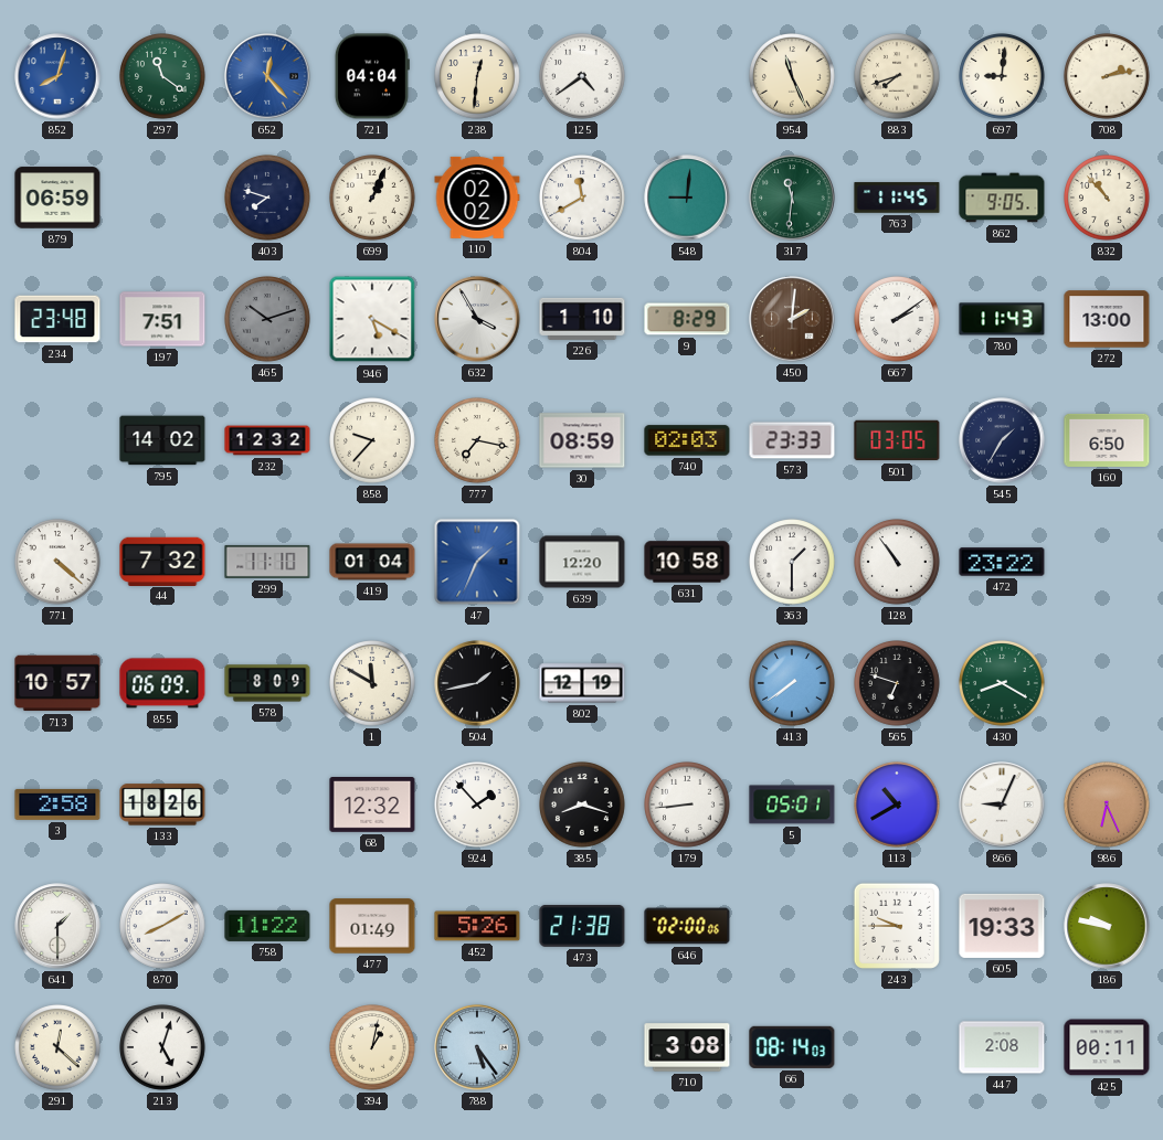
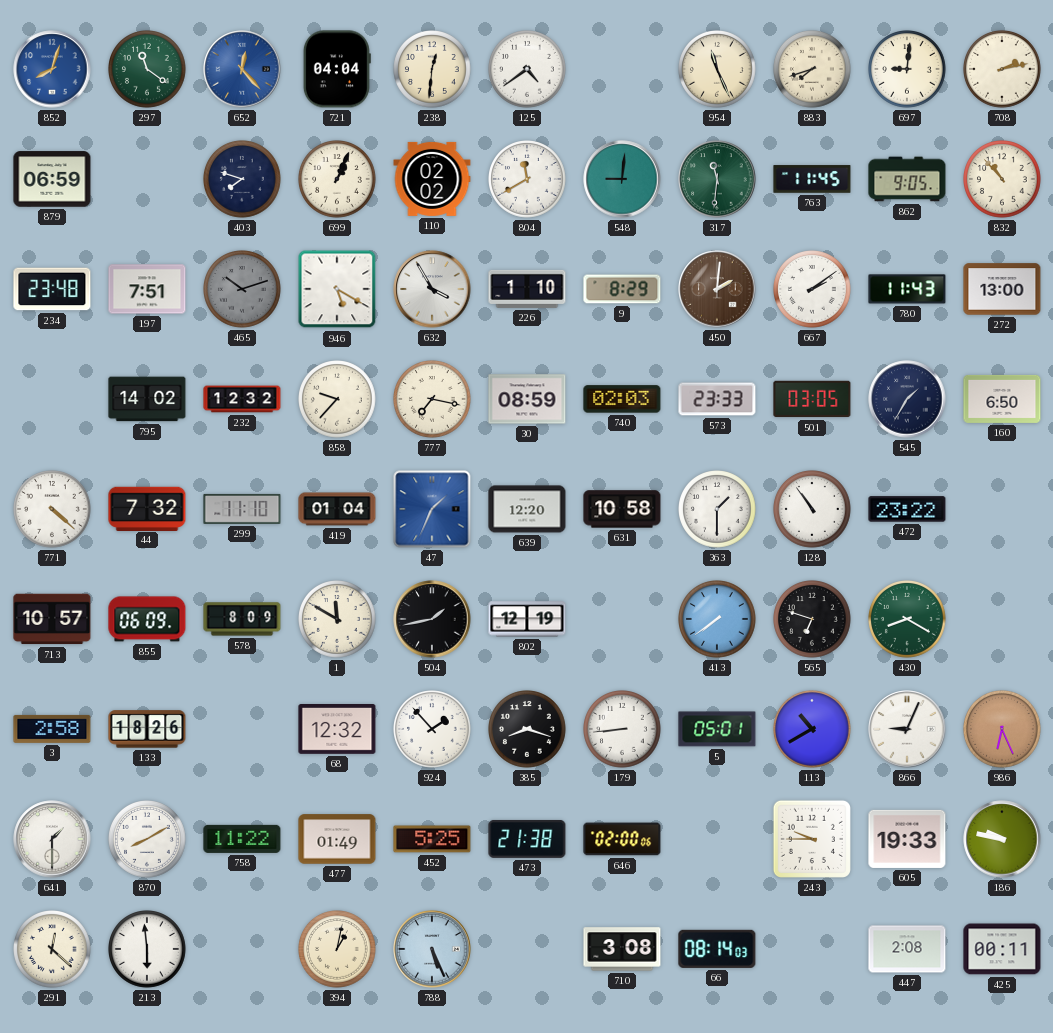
452: 5:26 -> 5:25
213: 5:03 -> 5:59
788: 5:24 -> 5:26
